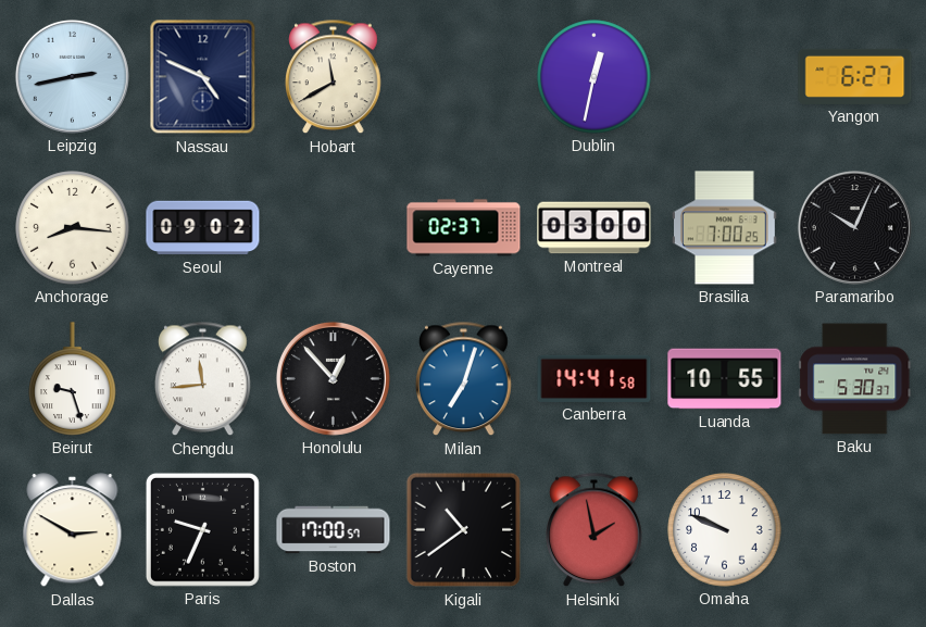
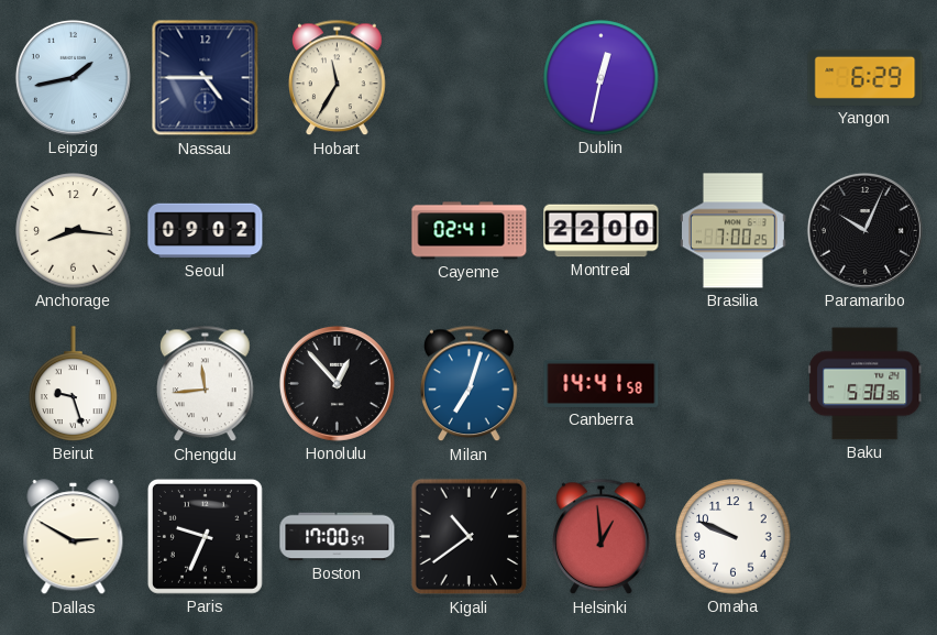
Leipzig: 2:43 -> 1:43
Nassau: 4:49 -> 4:45
Hobart: 11:40 -> 11:35
Yangon: 6:27 -> 6:29
Cayenne: 02:37 -> 02:41
Montreal: 03:00 -> 22:00
Luanda: 10:55 -> none
Baku: 5:30:37 -> 5:30:36
Helsinki: 1:58 -> 12:59
